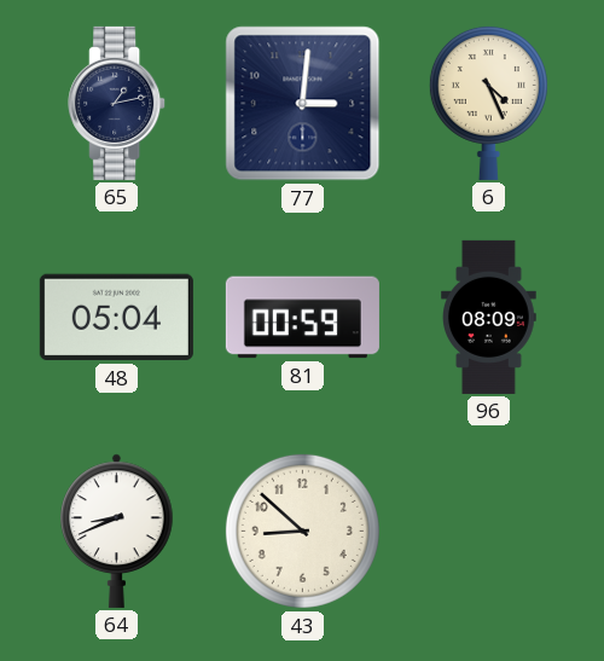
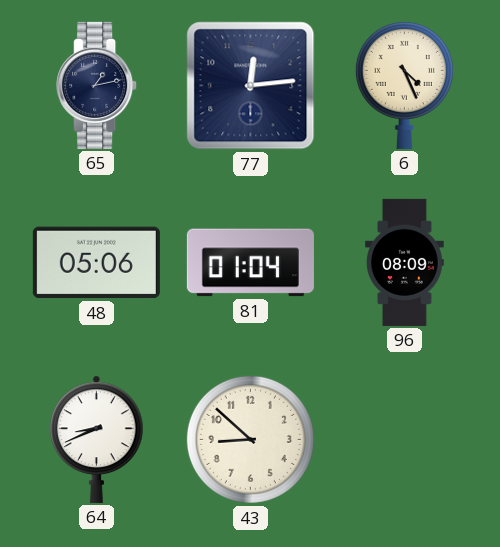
77: 3:01 -> 12:14
48: 05:04 -> 05:06
81: 00:59 -> 01:04
